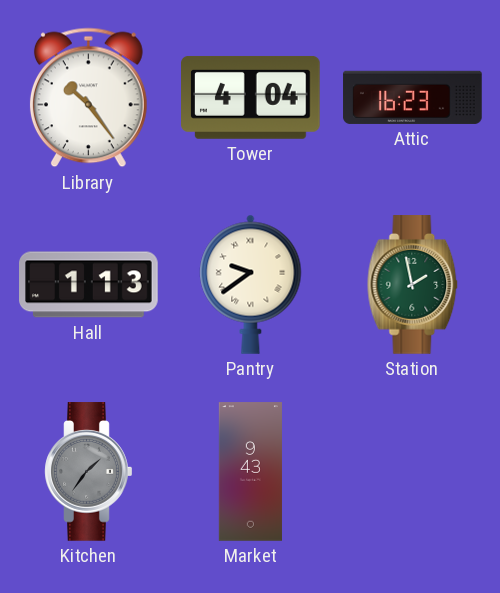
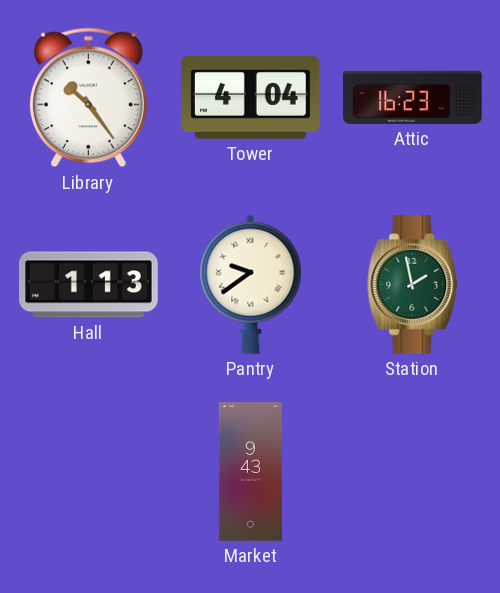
Kitchen: 1:36 -> none
